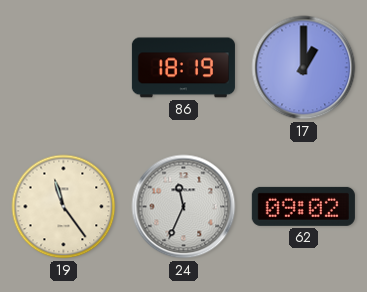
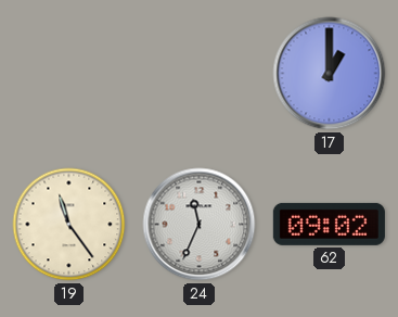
86: 18:19 -> none
